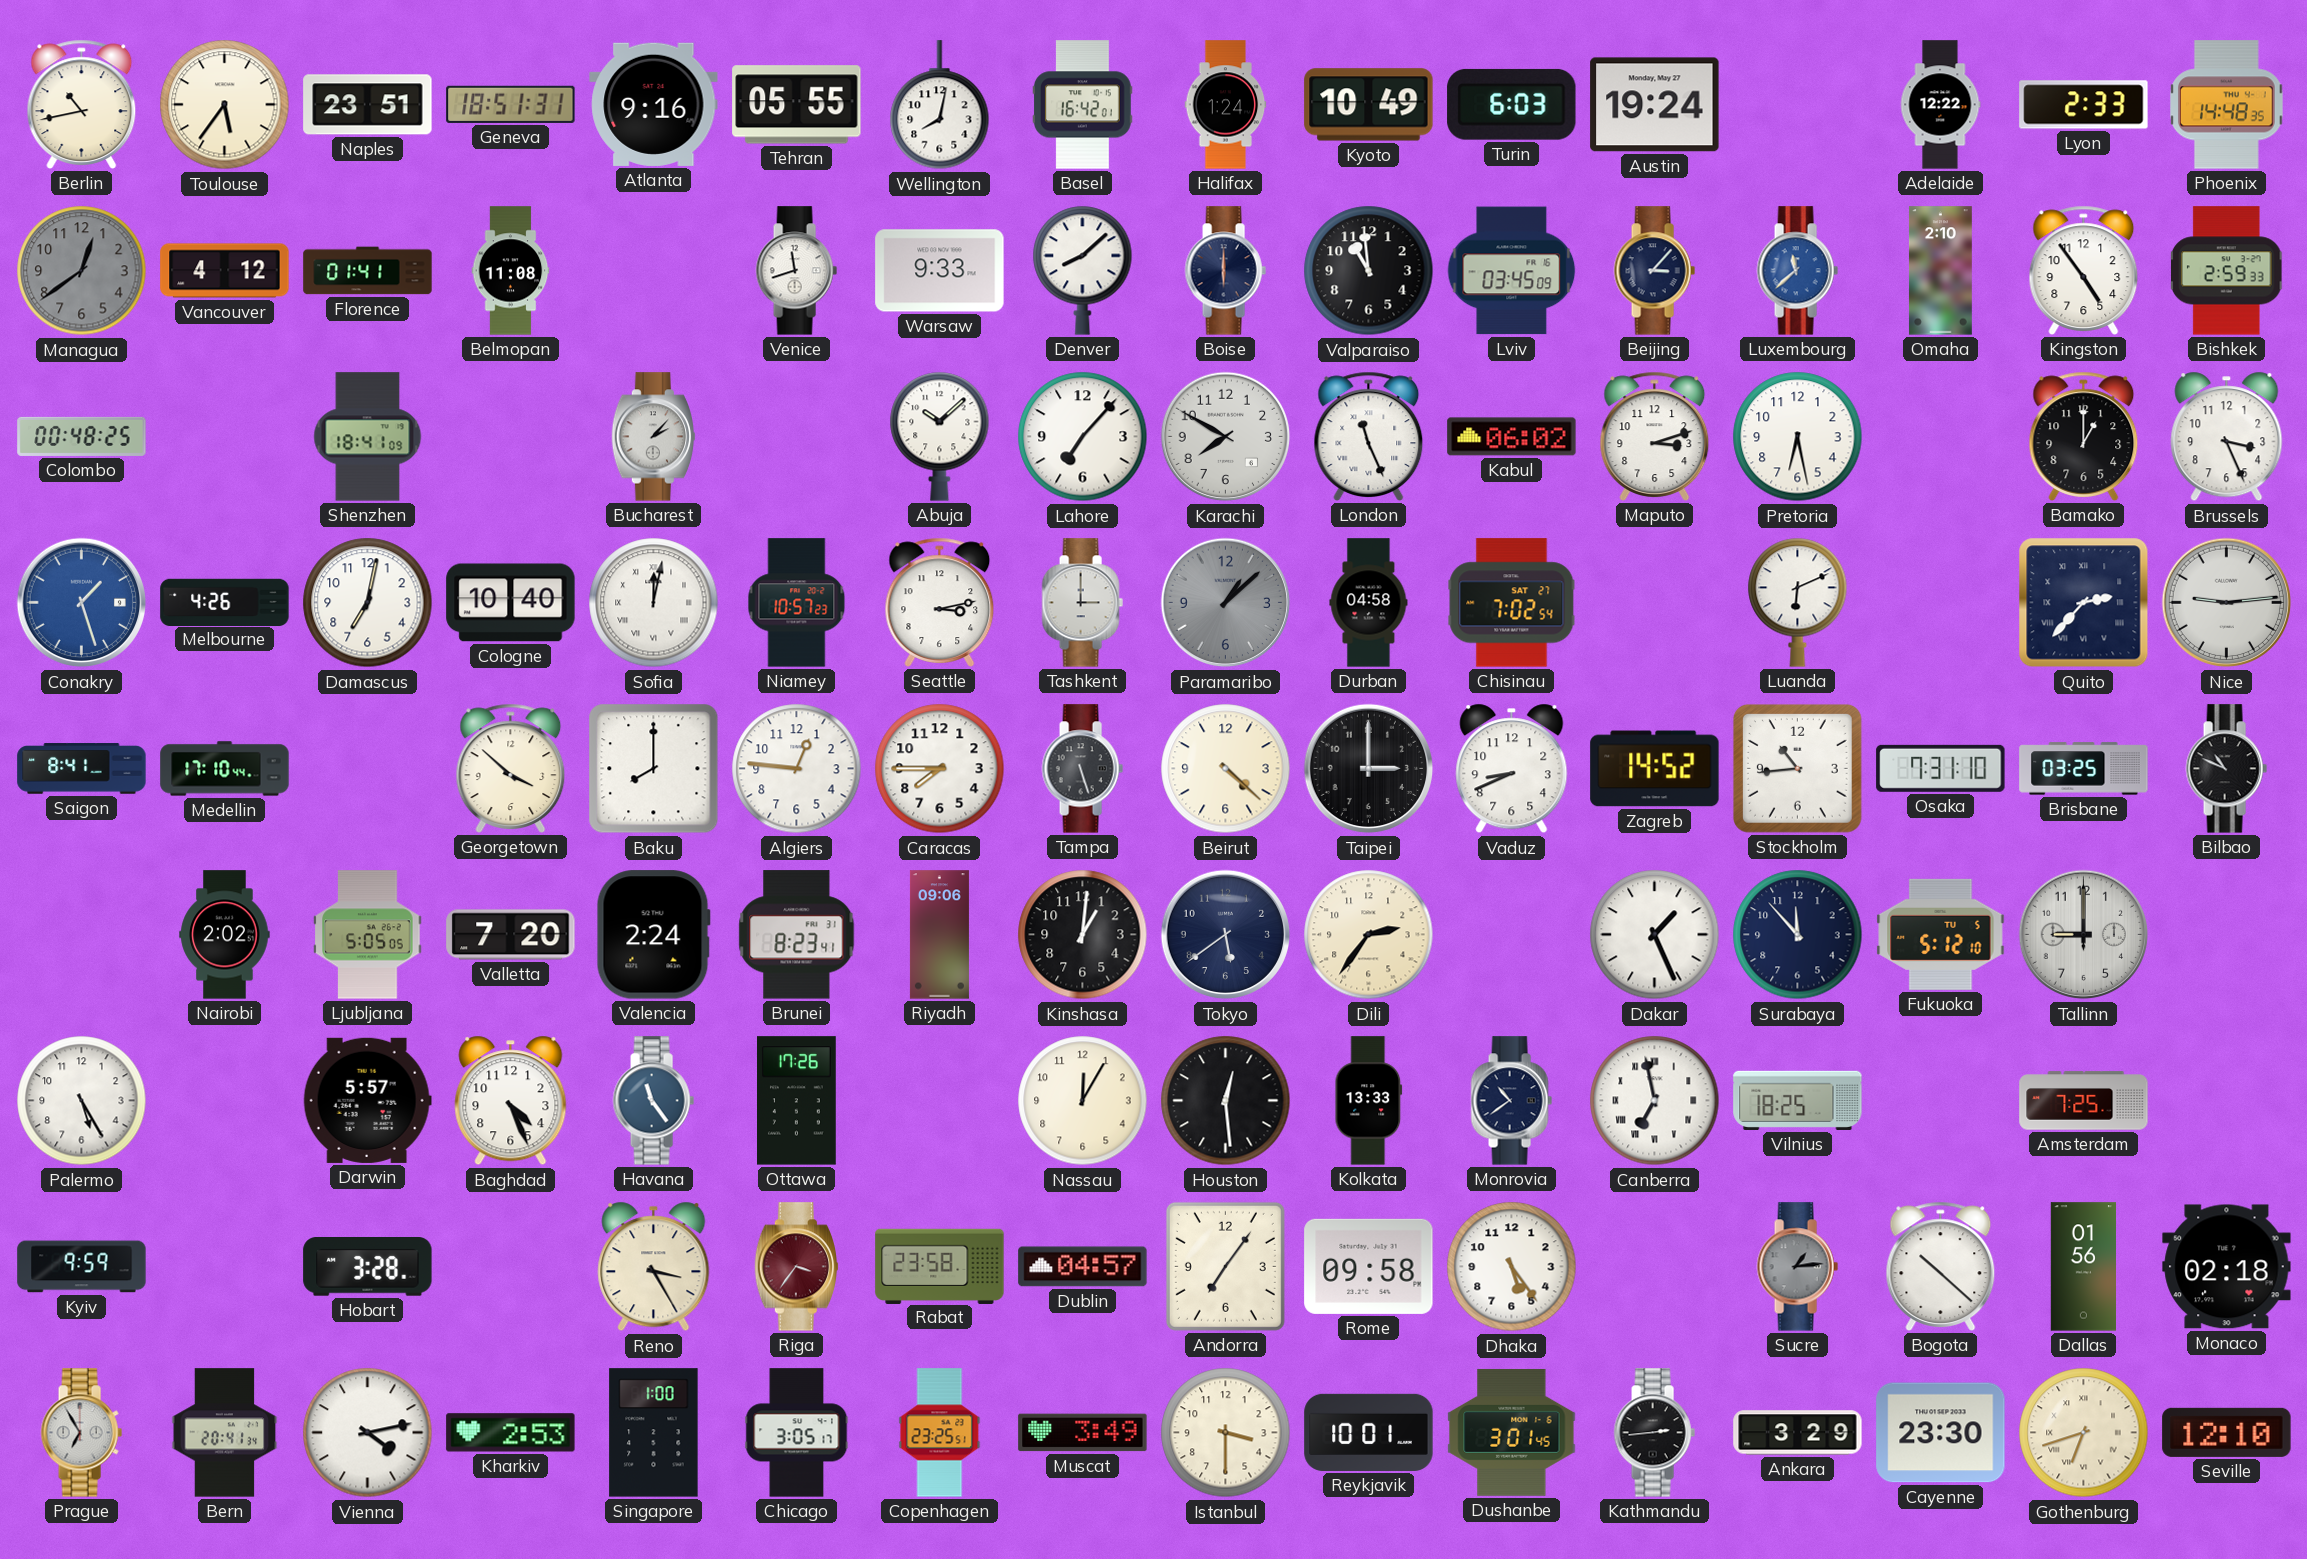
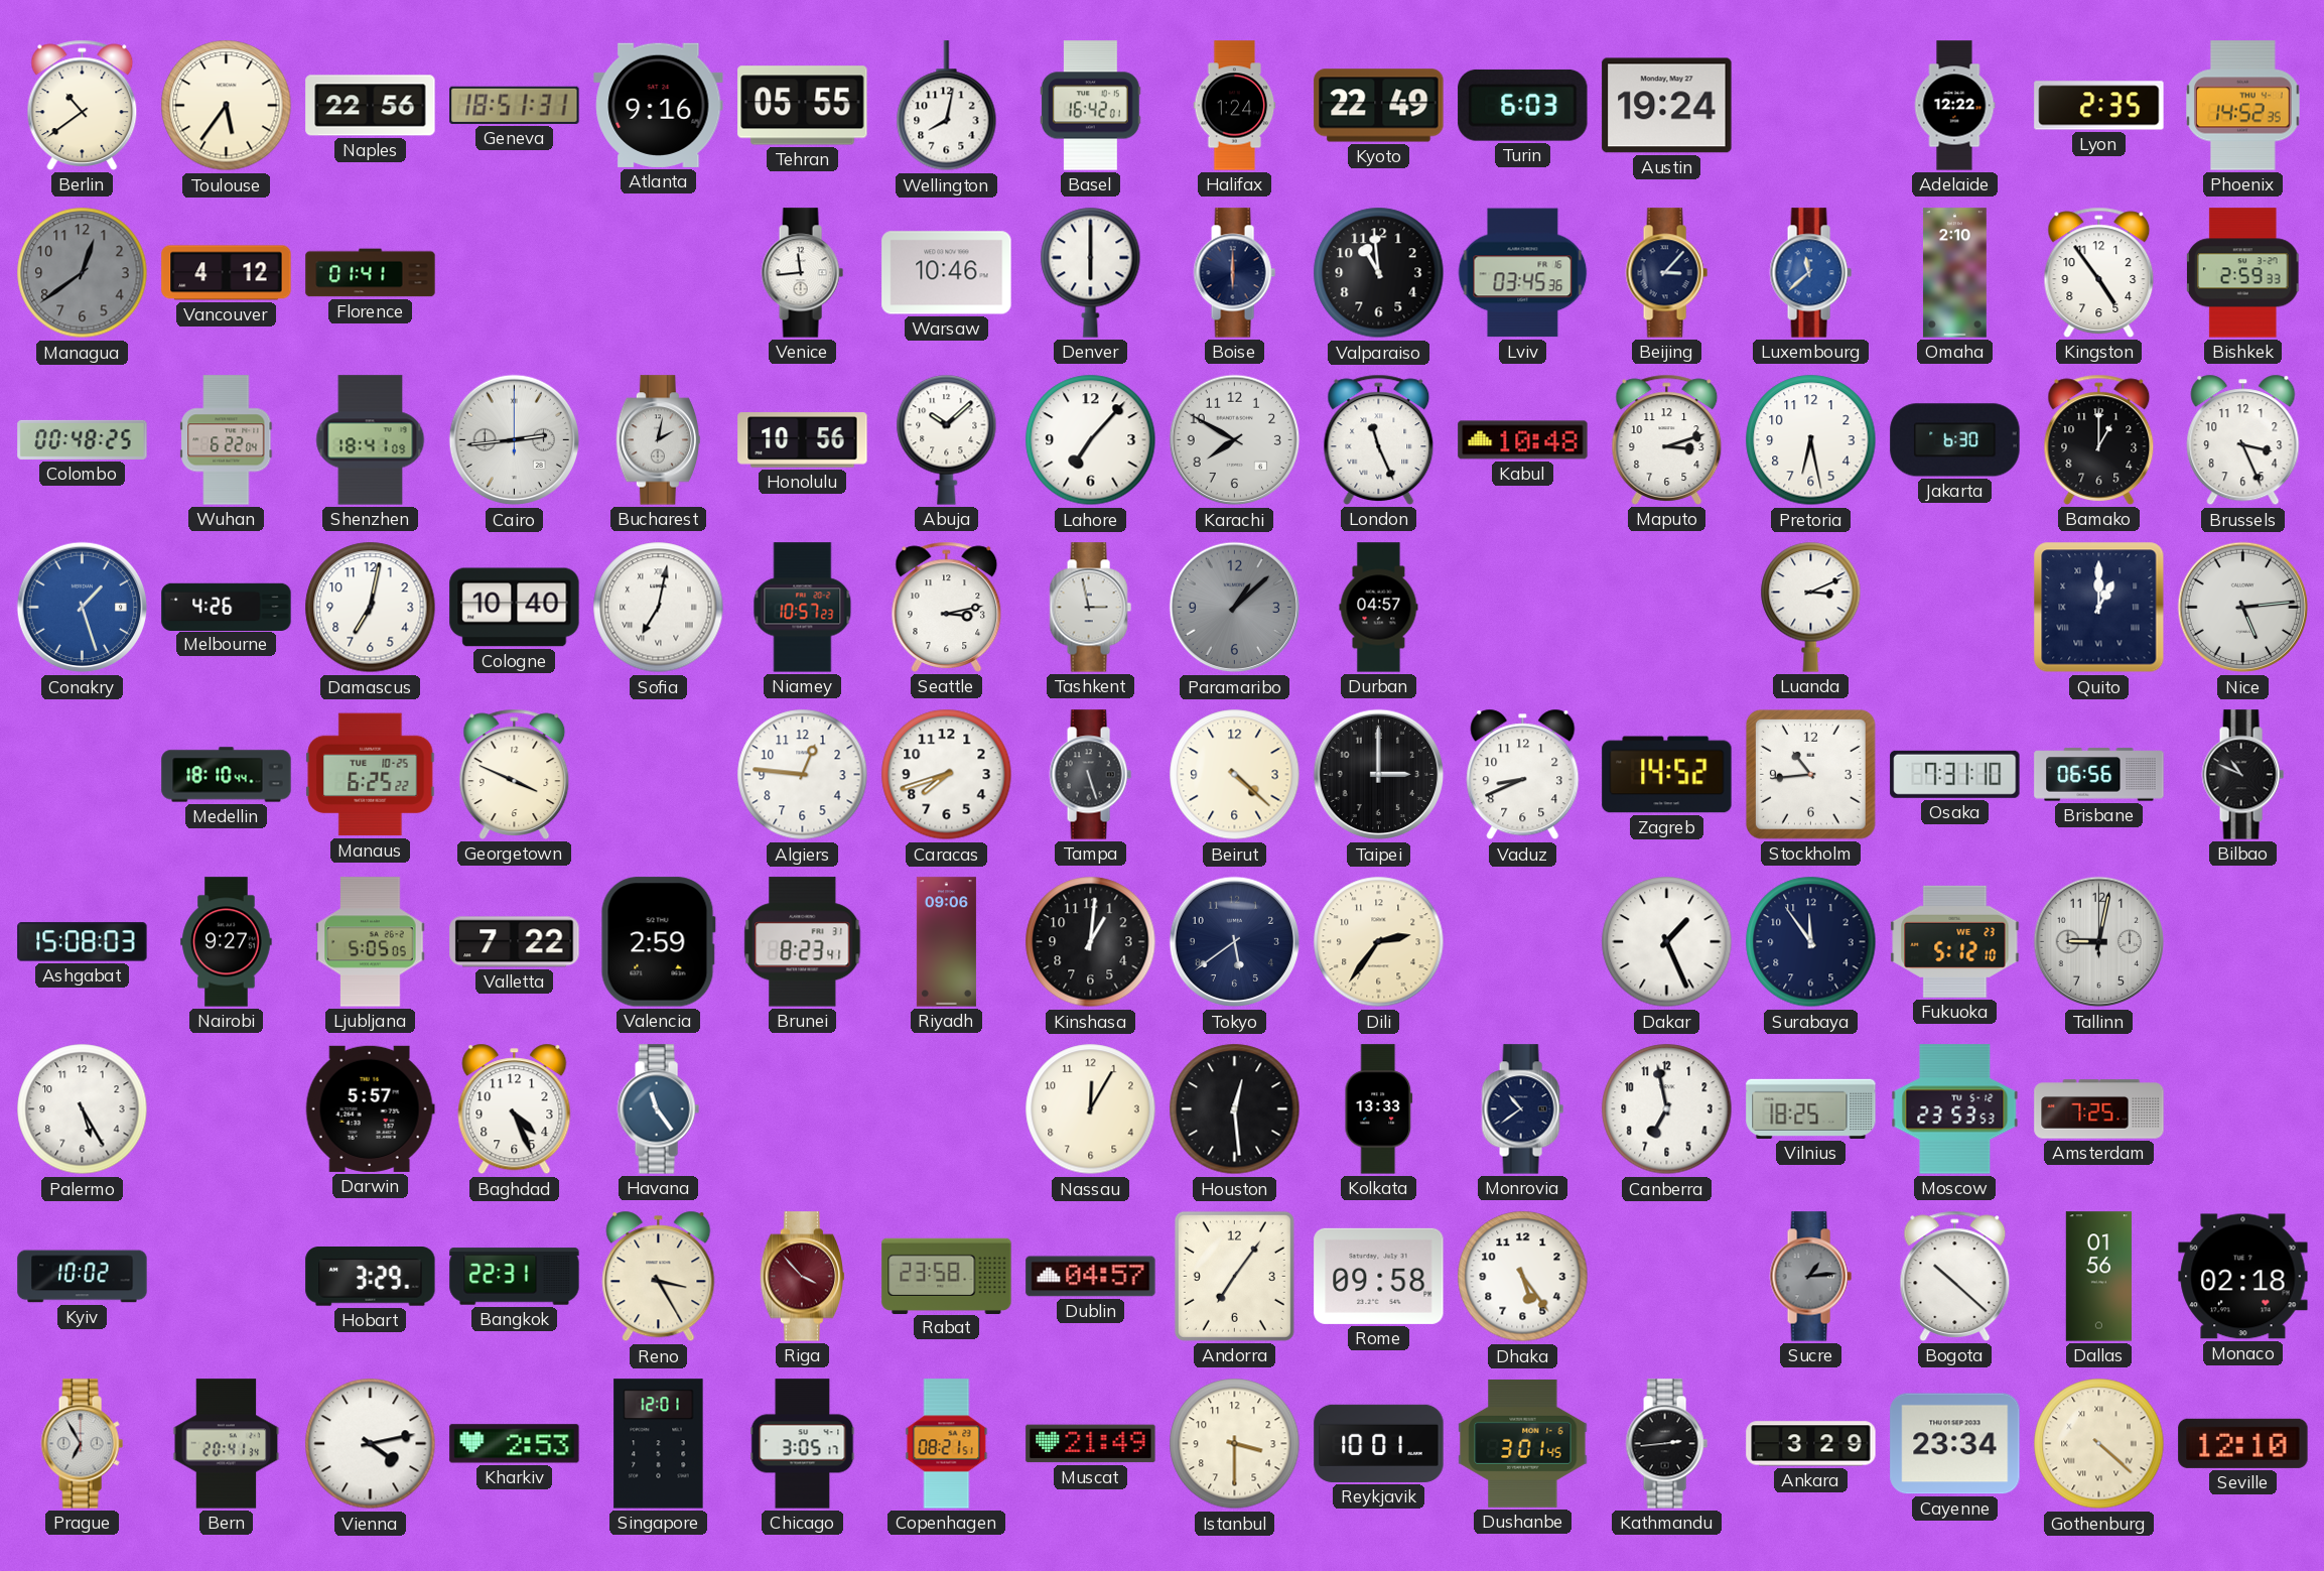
Berlin: 10:43 -> 10:39
Naples: 23:51 -> 22:56
Kyoto: 10:49 -> 22:49
Lyon: 2:33 -> 2:35
Phoenix: 14:48 -> 14:52
Belmopan: 11:08 -> none
Venice: 11:42 -> 11:44
Warsaw: 9:33 -> 10:46
Denver: 8:08 -> 6:00
Lviv: 03:45:09 -> 03:45:36
Wuhan: none -> 6:22
Cairo: none -> 2:44
Bucharest: 2:07 -> 2:02
Honolulu: none -> 10:56
Kabul: 06:02 -> 10:48
Jakarta: none -> 6:30
Sofia: 12:02 -> 7:02
Tashkent: 3:00 -> 2:58
Durban: 04:58 -> 04:57
Chisinau: 7:02 -> none
Luanda: 6:11 -> 3:11
Quito: 2:37 -> 1:00
Nice: 9:14 -> 5:14
Saigon: 8:41 -> none
Medellin: 17:10 -> 18:10
Manaus: none -> 6:25
Georgetown: 3:52 -> 3:49
Baku: 8:00 -> none
Caracas: 7:45 -> 7:42
Brisbane: 03:25 -> 06:56
Ashgabat: none -> 15:08
Nairobi: 2:02 -> 9:27
Valletta: 7:20 -> 7:22
Valencia: 2:24 -> 2:59
Surabaya: 11:53 -> 11:54
Fukuoka date: TU 5 -> WE 23
Tallinn: 9:00 -> 9:02
Ottawa: 17:26 -> none
Canberra numerals: Roman -> Arabic
Moscow: none -> 23:53
Kyiv: 9:59 -> 10:02
Hobart: 3:28 -> 3:29
Bangkok: none -> 22:31
Riga: 3:36 -> 3:53
Singapore: 1:00 -> 12:01
Copenhagen: 23:25 -> 08:21
Muscat: 3:49 -> 21:49
Cayenne: 23:30 -> 23:34
Gothenburg: 6:42 -> 4:22
